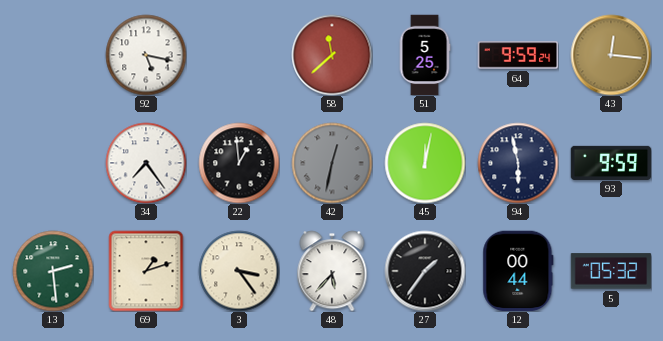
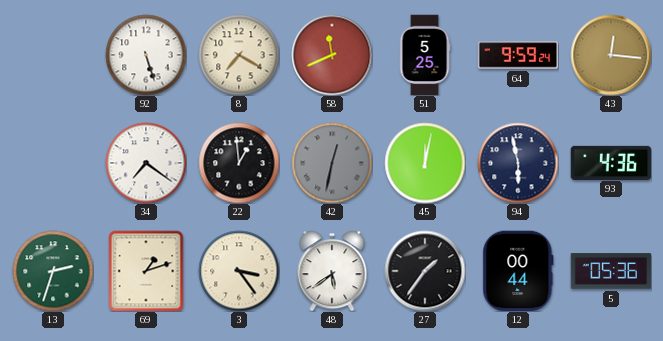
92: 5:17 -> 5:27
8: none -> 7:20
58: 11:38 -> 11:41
34: 7:24 -> 7:21
93: 9:59 -> 4:36
13: 2:29 -> 2:33
48: 5:37 -> 5:39
5: 05:32 -> 05:36
